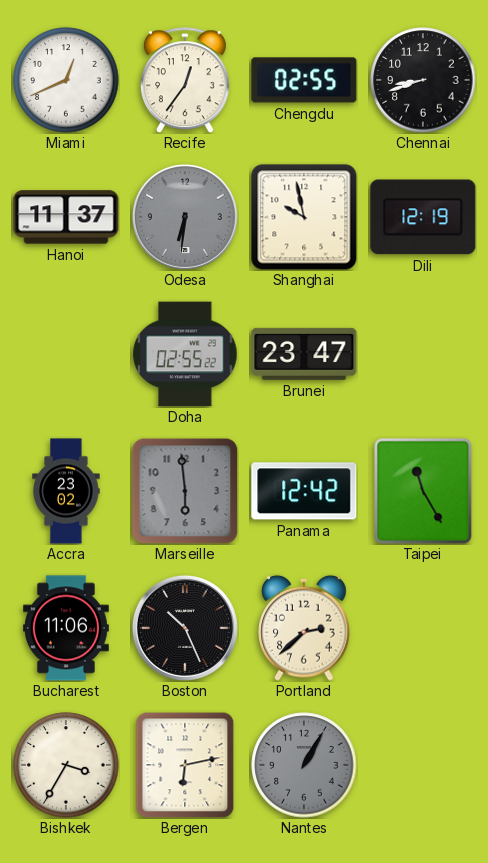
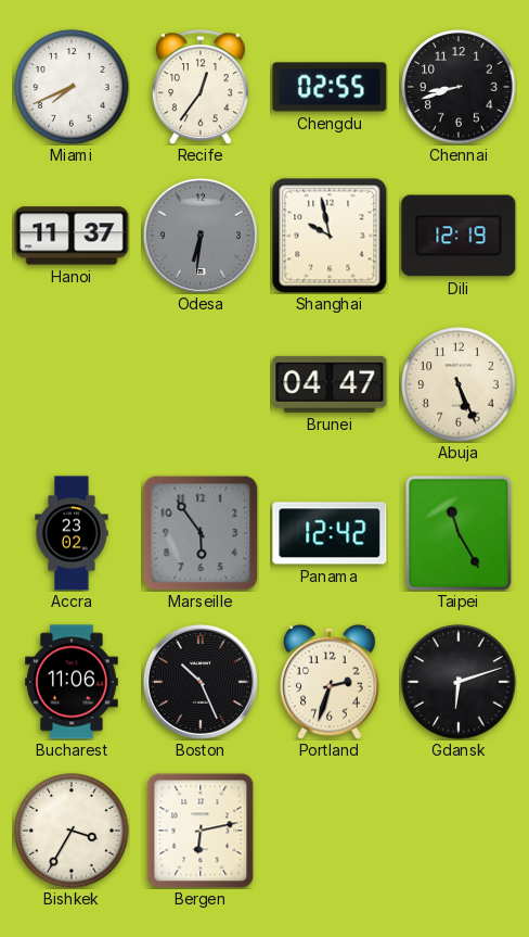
Miami: 12:41 -> 7:41
Doha: 02:55 -> none
Brunei: 23:47 -> 04:47
Abuja: none -> 5:26
Marseille: 5:59 -> 5:54
Portland: 2:38 -> 2:33
Gdansk: none -> 6:12
Nantes: 1:05 -> none
